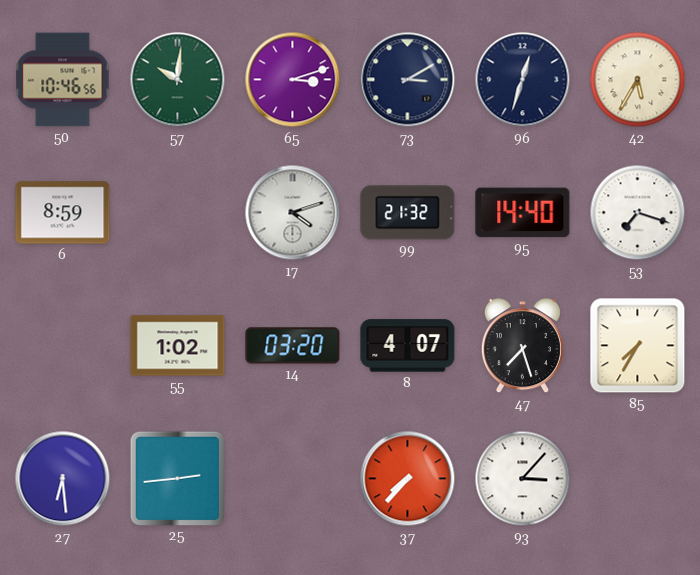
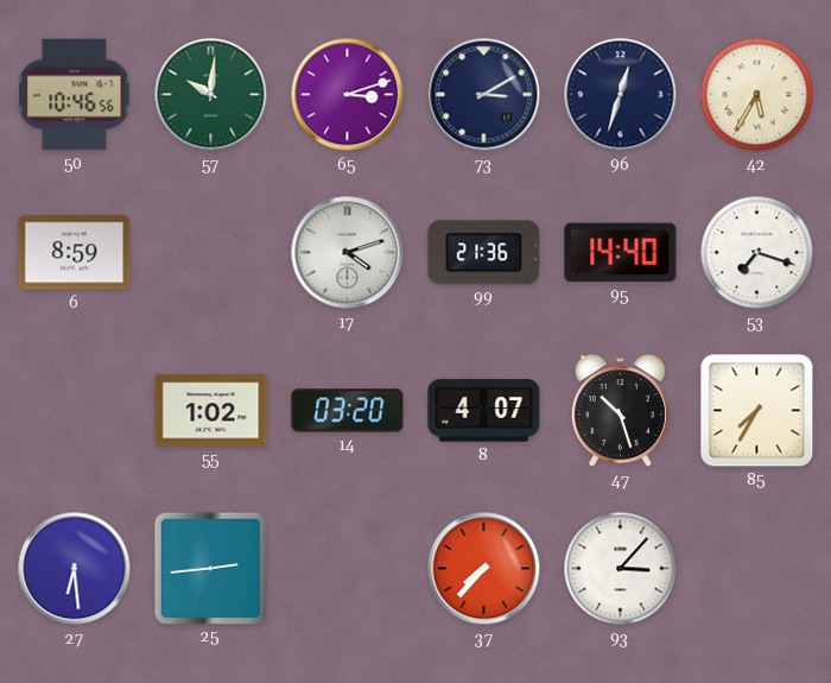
99: 21:32 -> 21:36
47: 7:27 -> 10:27
